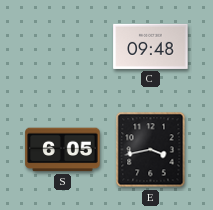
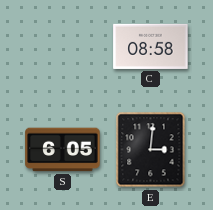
C: 09:48 -> 08:58
E: 3:43 -> 3:01
